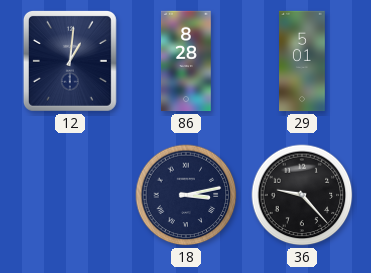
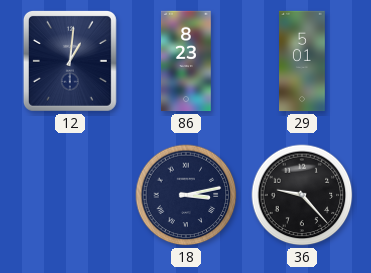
86: 8:28 -> 8:23
